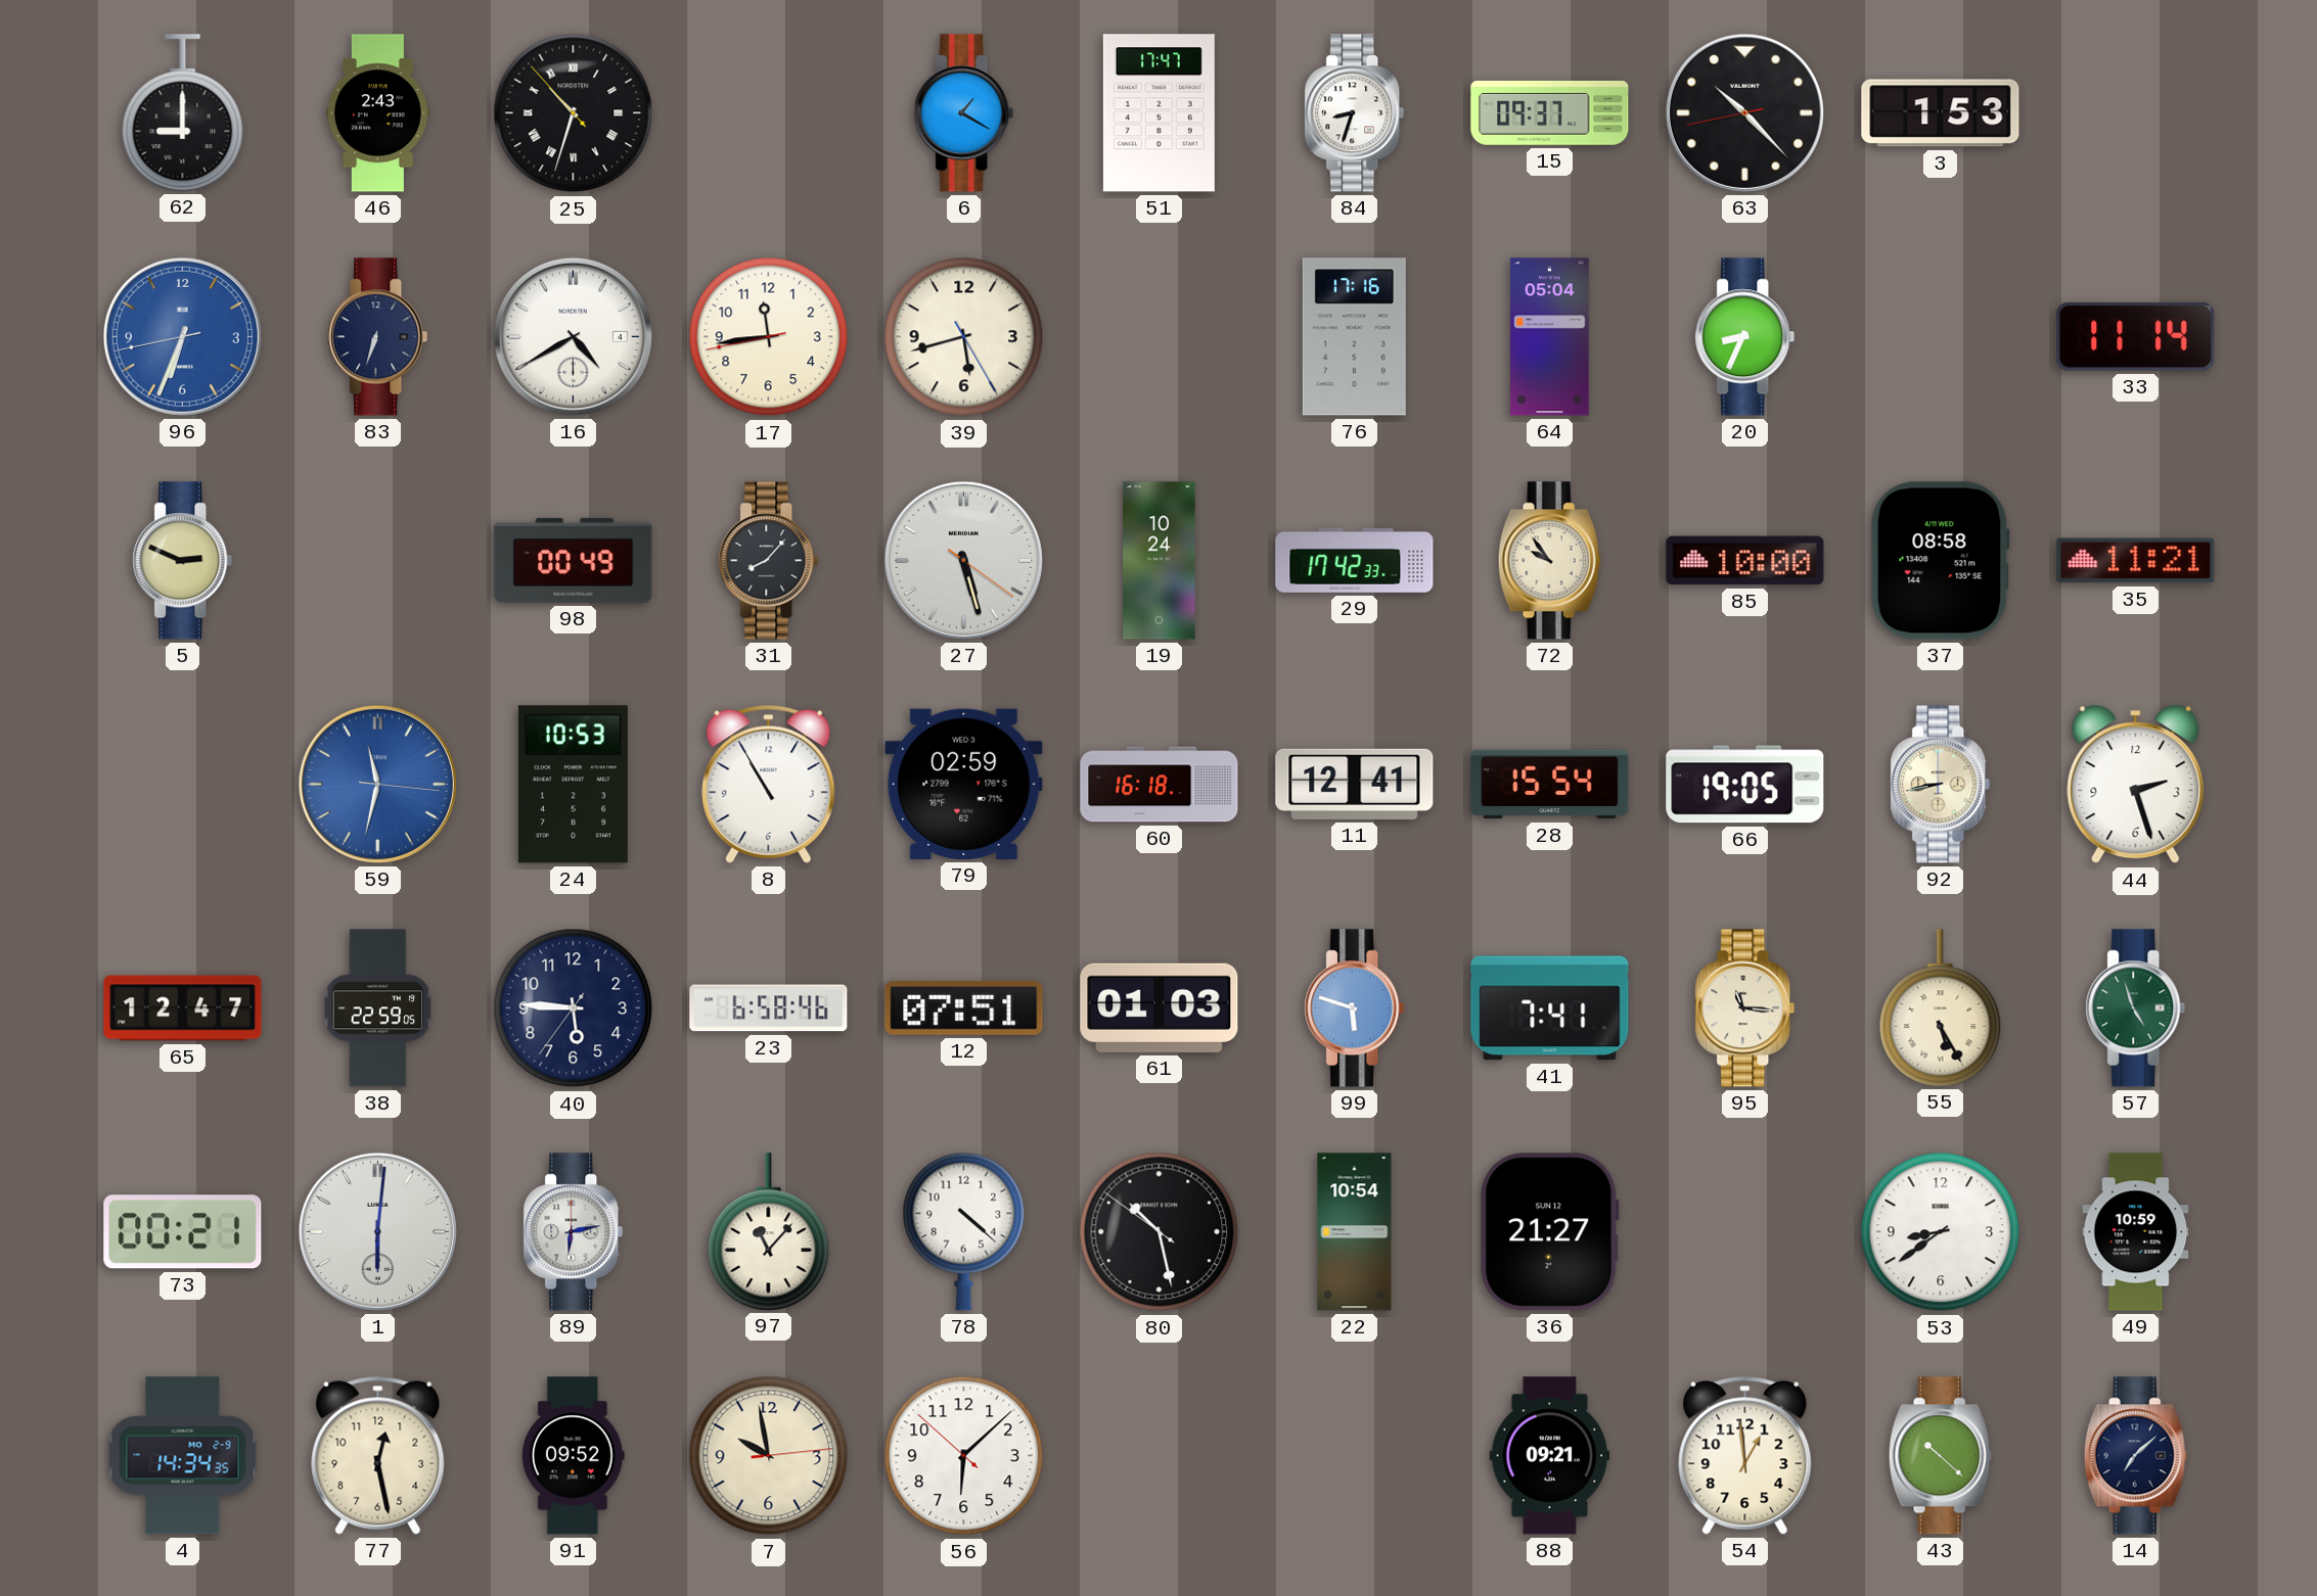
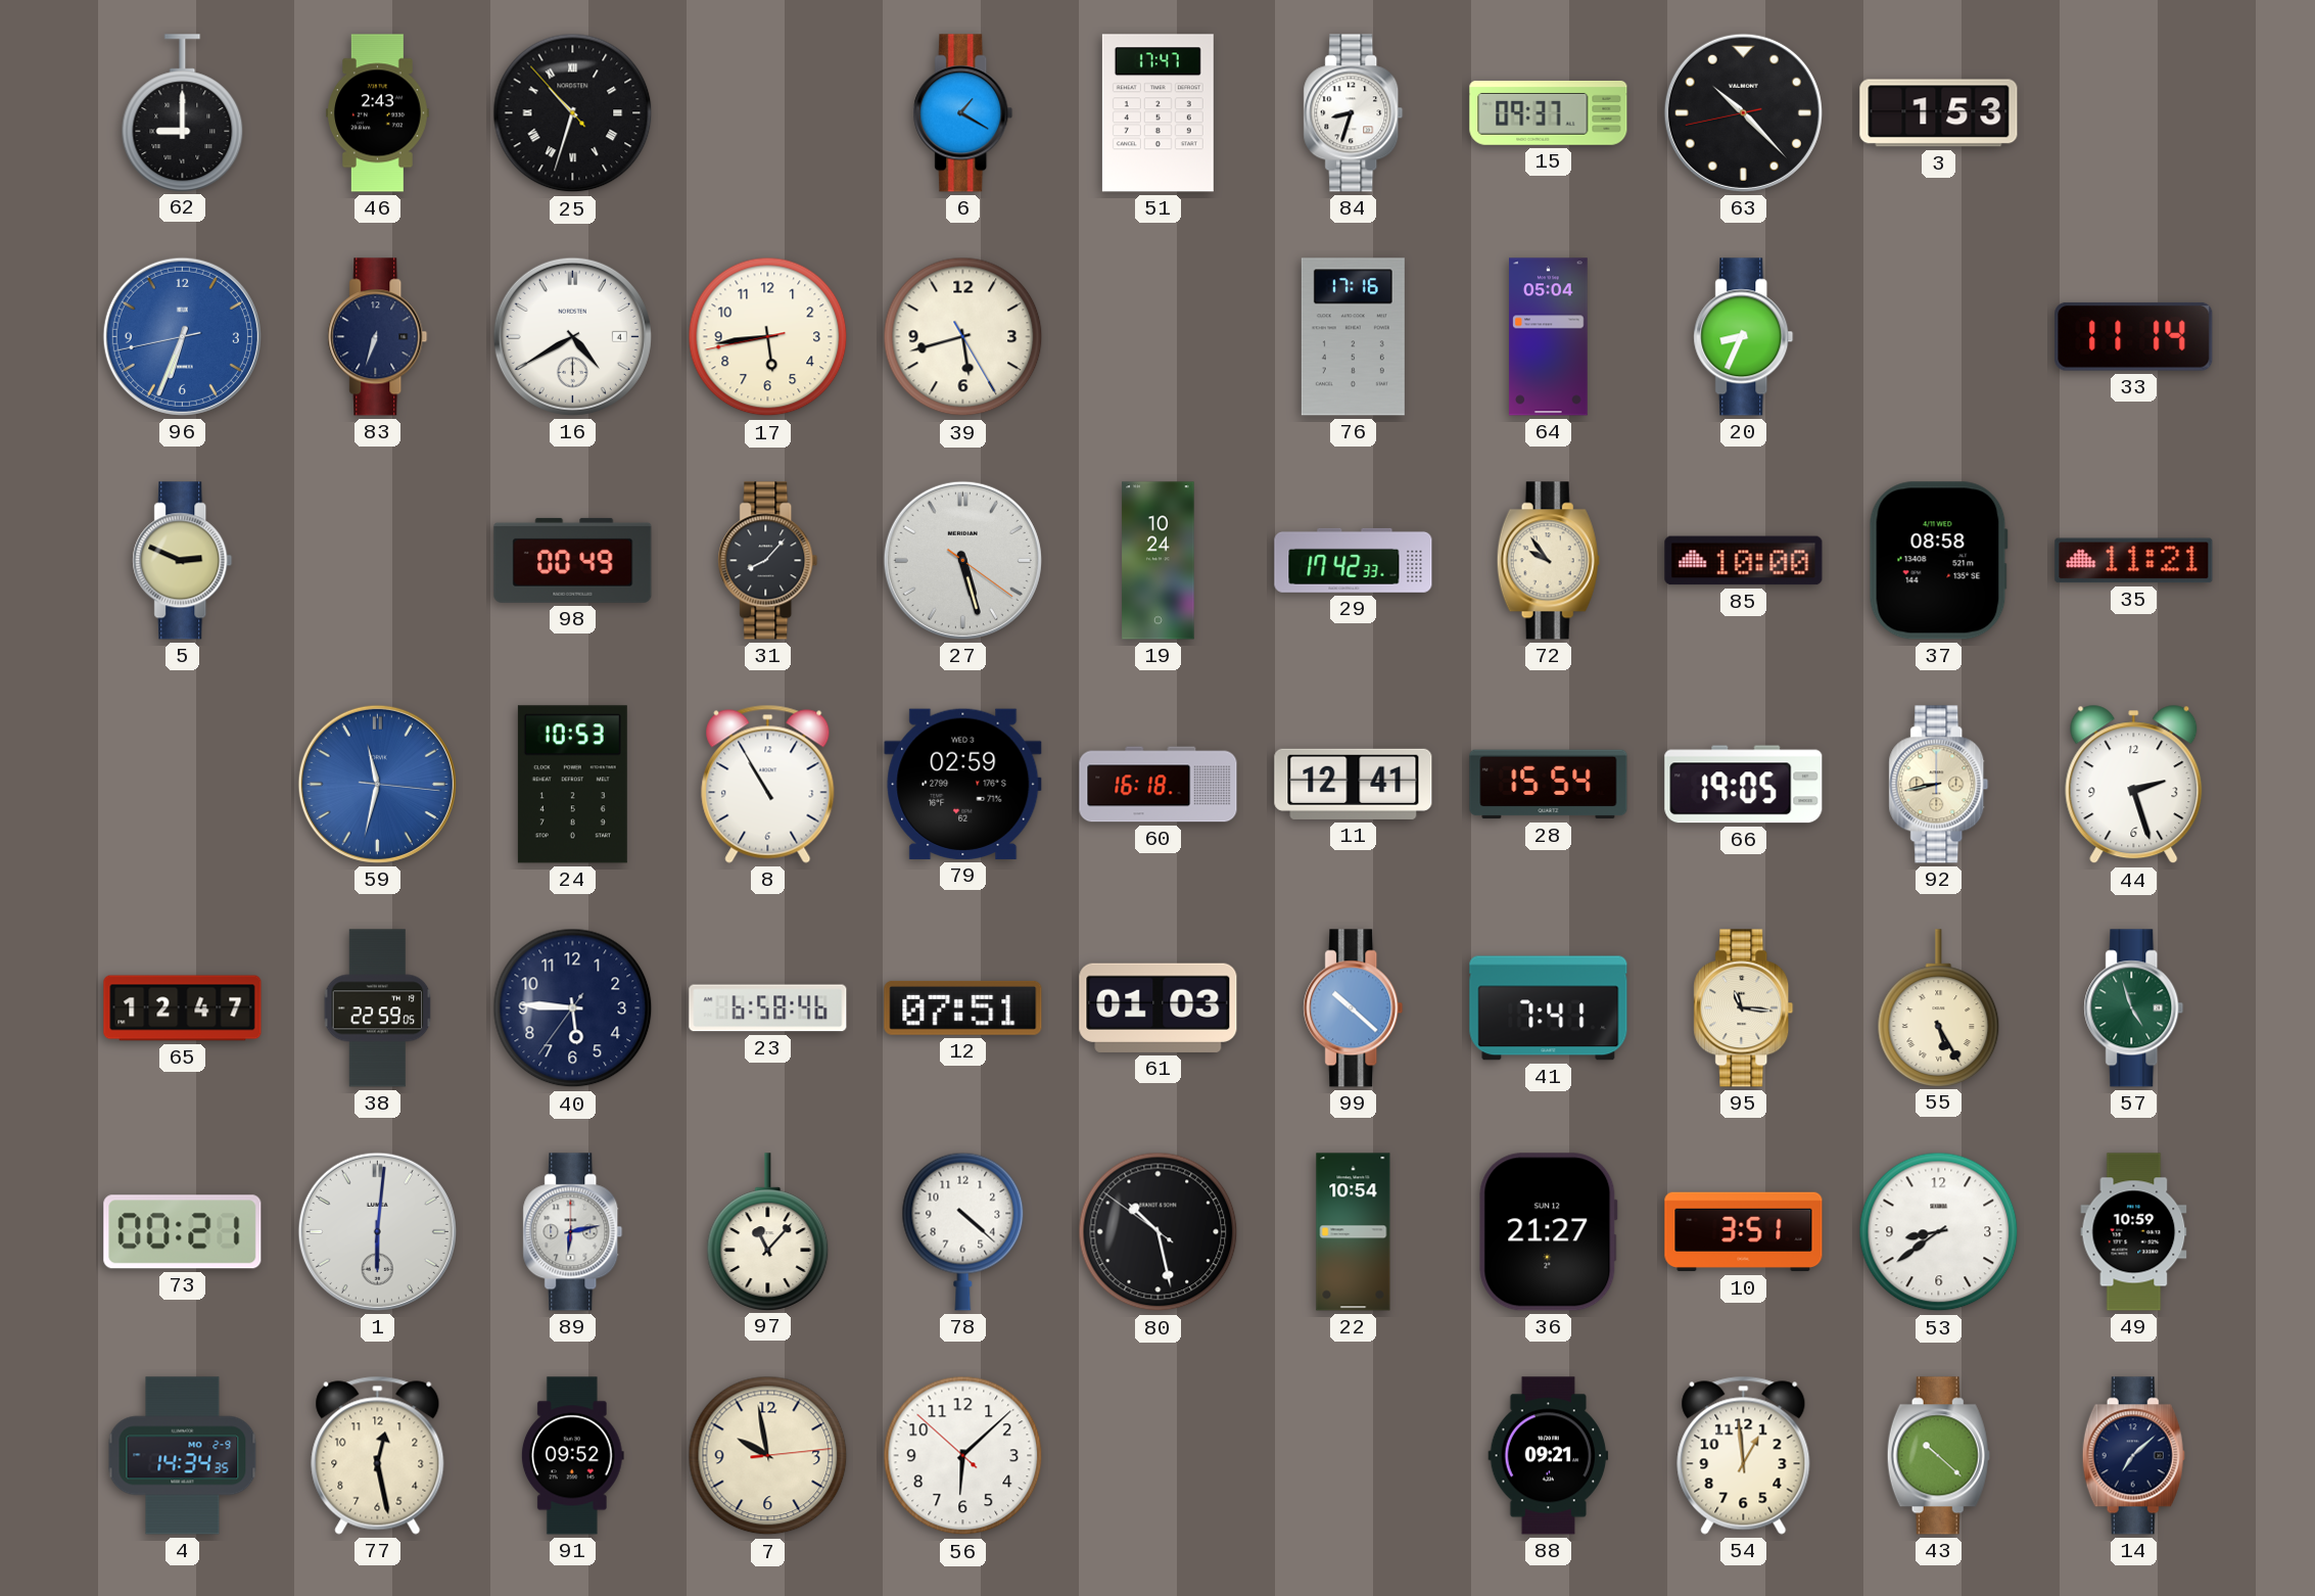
17: 11:43 -> 5:43
99: 5:48 -> 10:22
10: none -> 3:51
